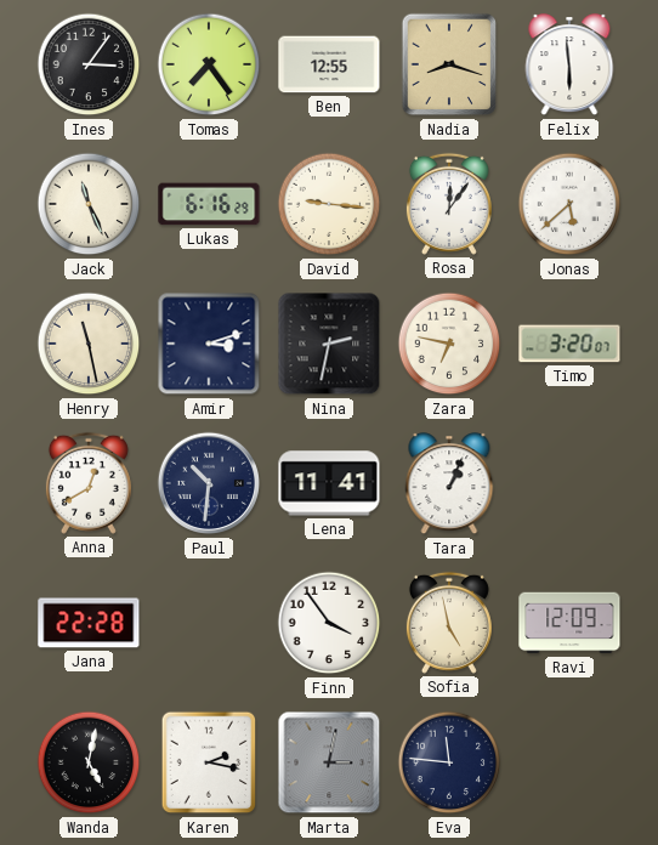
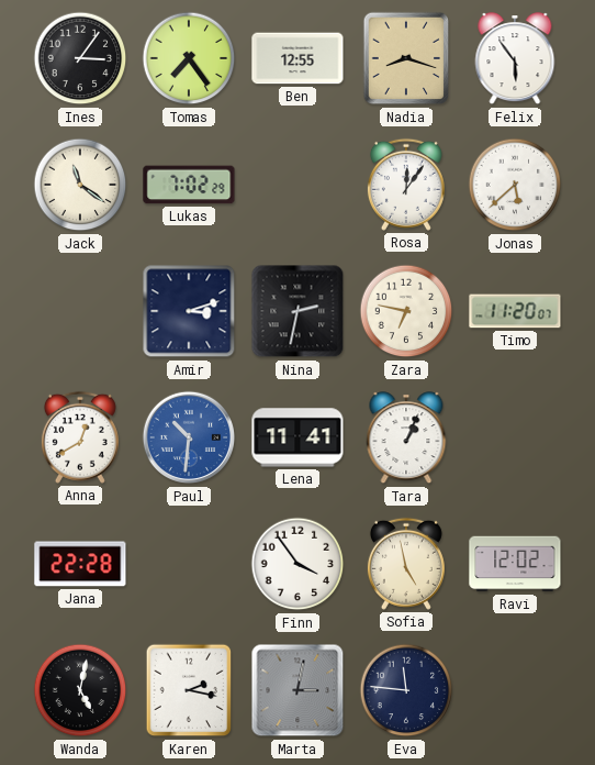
Felix: 5:59 -> 5:54
Jack: 11:26 -> 11:21
Lukas: 6:16 -> 7:02
David: 9:16 -> none
Henry: 11:28 -> none
Timo: 3:20 -> 11:20
Paul dial: navy -> blue
Ravi: 12:09 -> 12:02
